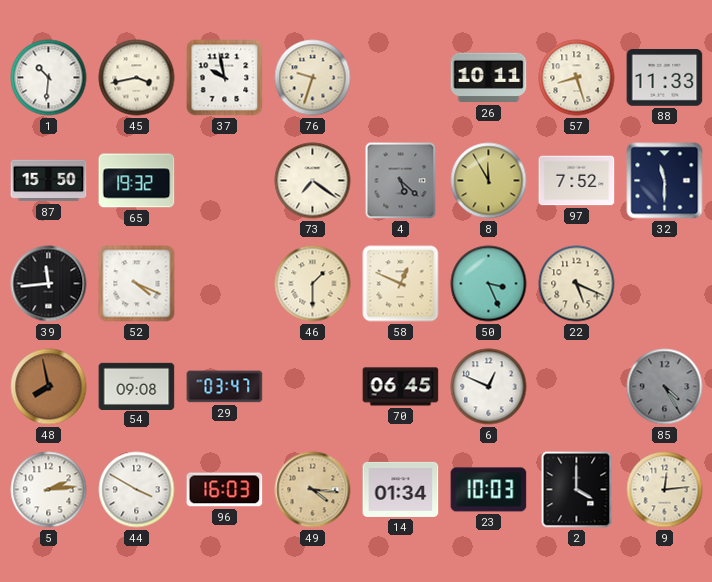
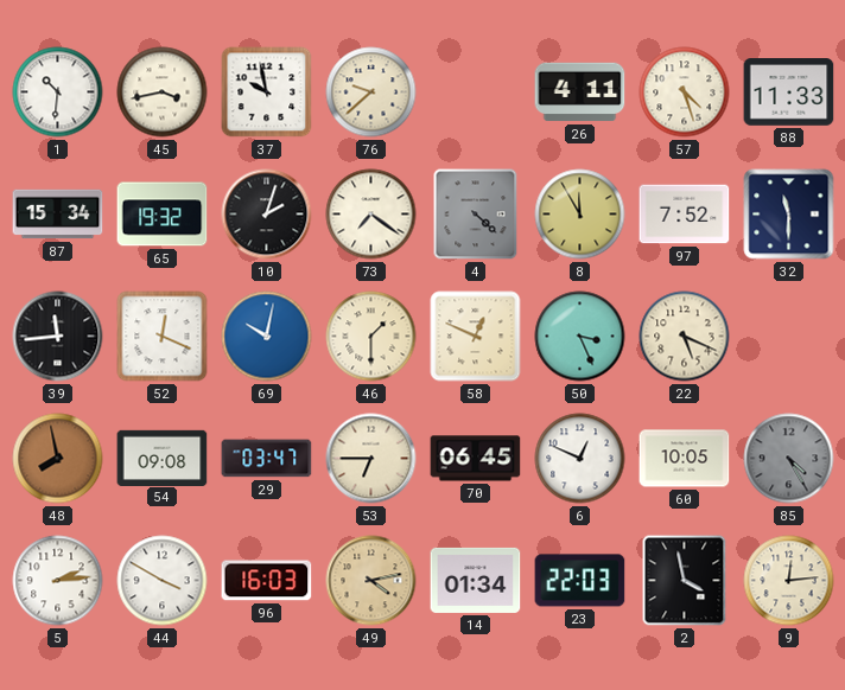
76: 9:33 -> 9:38
26: 10:11 -> 4:11
57: 8:27 -> 4:27
87: 15:50 -> 15:34
10: none -> 2:03
4: 5:22 -> 4:22
52: 4:19 -> 12:19
69: none -> 10:02
53: none -> 6:45
60: none -> 10:05
49: 4:16 -> 4:13
23: 10:03 -> 22:03
2: 4:00 -> 3:58
